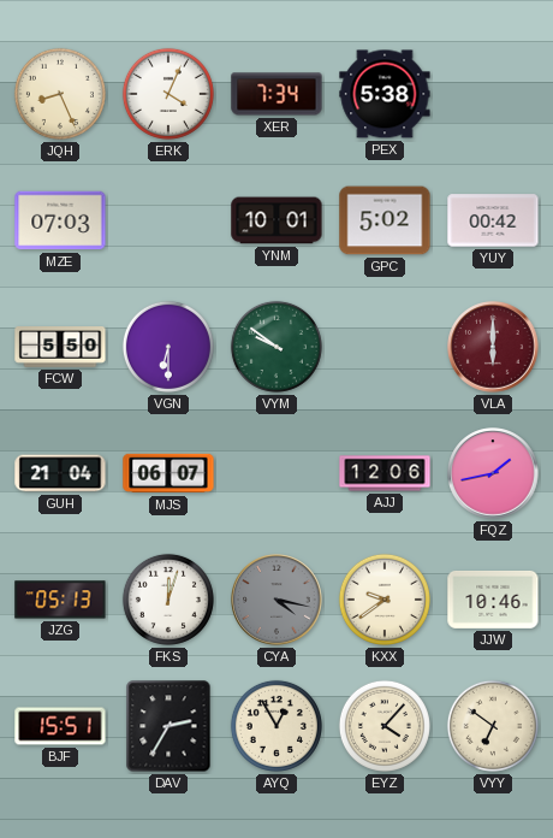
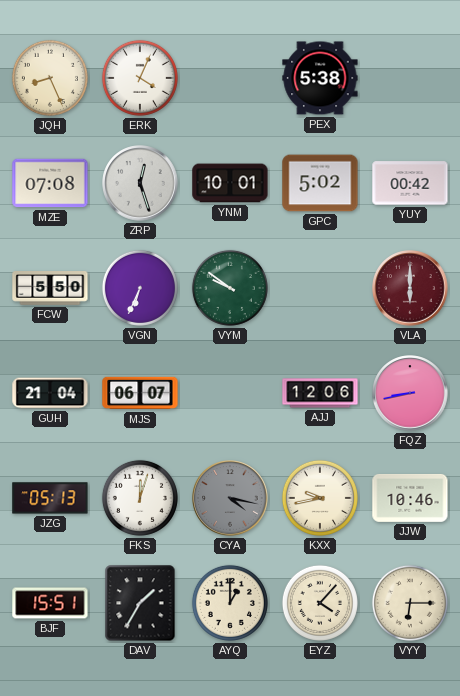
XER: 7:34 -> none
MZE: 07:03 -> 07:08
ZRP: none -> 12:27
VGN: 6:30 -> 6:34
FQZ: 1:43 -> 8:43
KXX: 9:39 -> 9:43
DAV: 2:35 -> 1:35
AYQ: 12:55 -> 1:00
VYY: 6:51 -> 6:15
